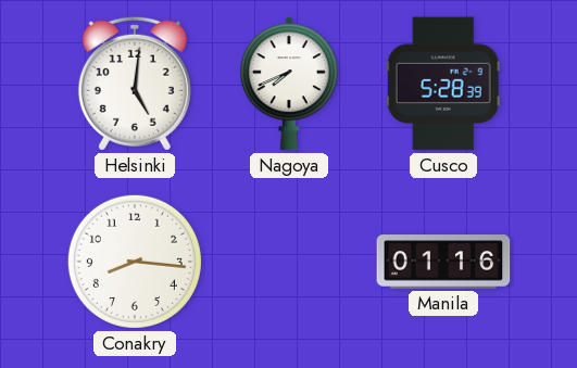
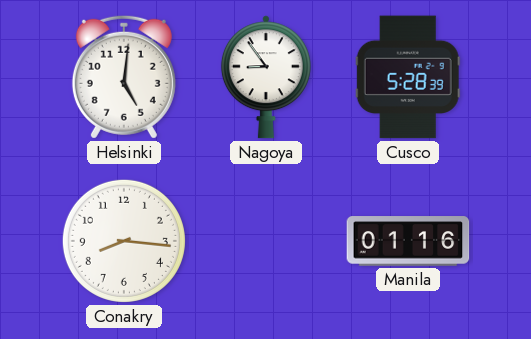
Nagoya: 7:41 -> 8:54
